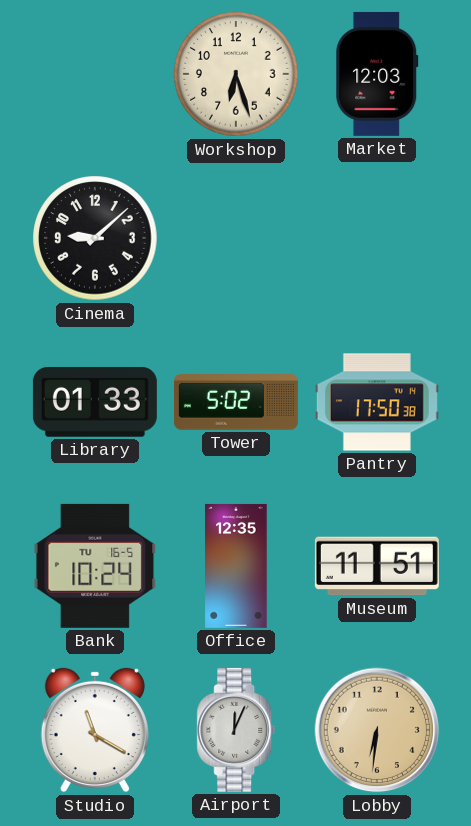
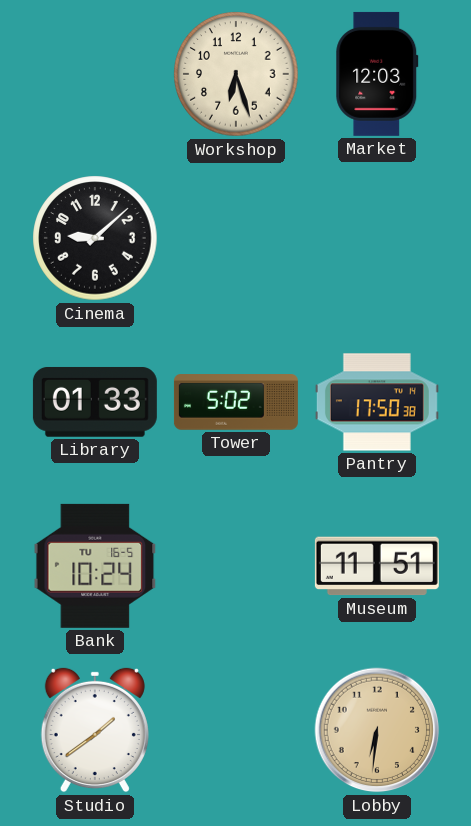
Office: 12:35 -> none
Studio: 11:20 -> 1:39
Airport: 12:04 -> none
